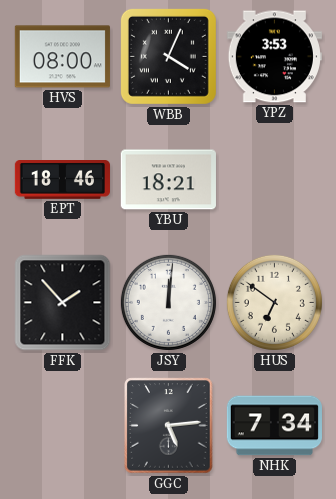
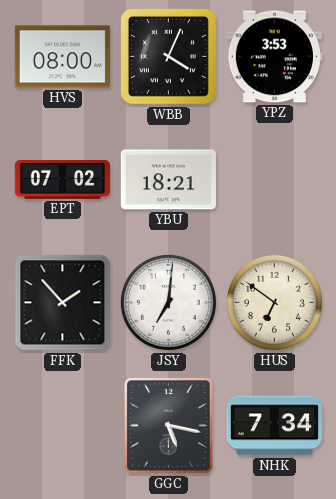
EPT: 18:46 -> 07:02
JSY: 12:01 -> 7:01
GGC: 5:14 -> 5:17
